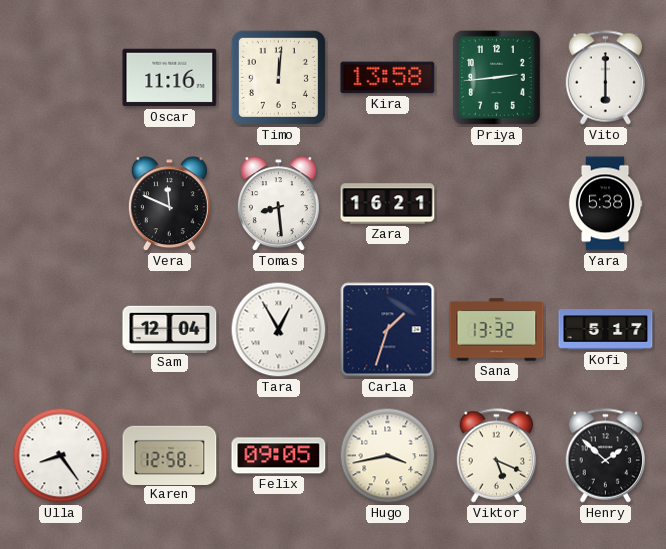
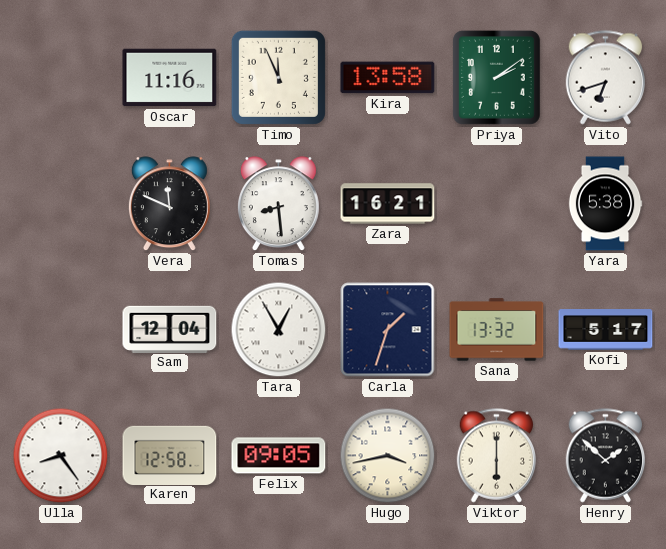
Timo: 12:01 -> 11:56
Priya: 2:44 -> 2:09
Vito: 6:00 -> 6:42
Viktor: 5:19 -> 6:00
